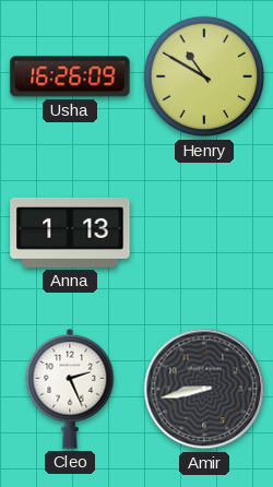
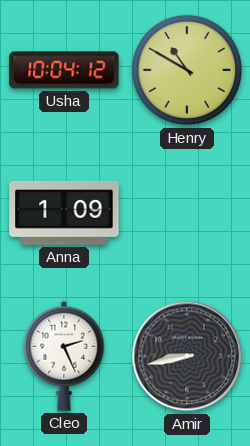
Usha: 16:26 -> 10:04
Anna: 1:13 -> 1:09
